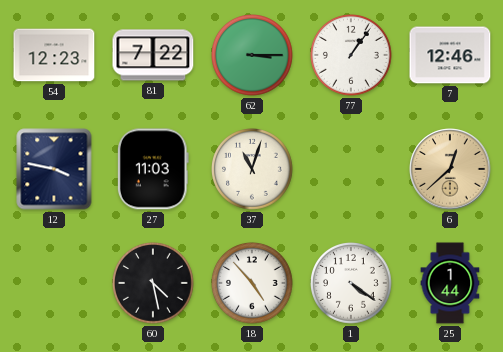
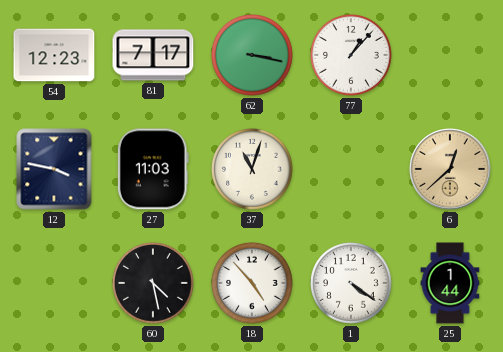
81: 7:22 -> 7:17
62: 3:15 -> 3:17
77: 1:06 -> 1:07
7: 12:46 -> none
